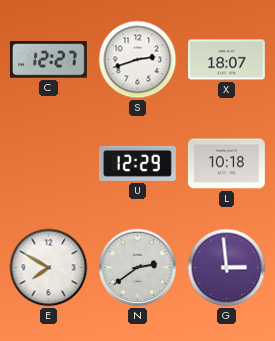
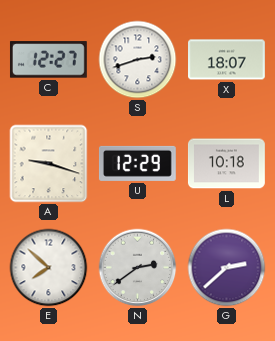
A: none -> 9:18
E: 7:50 -> 7:52
G: 2:59 -> 2:38
